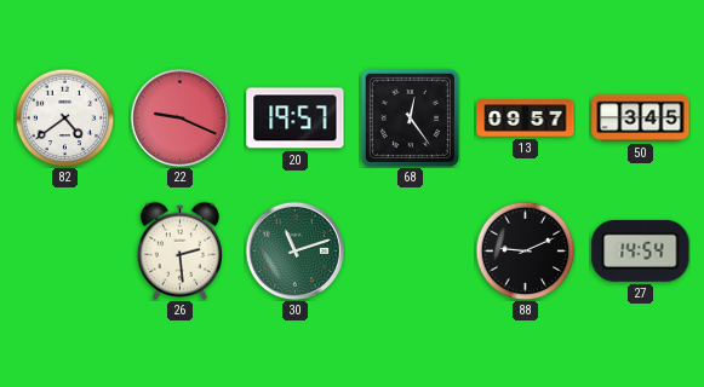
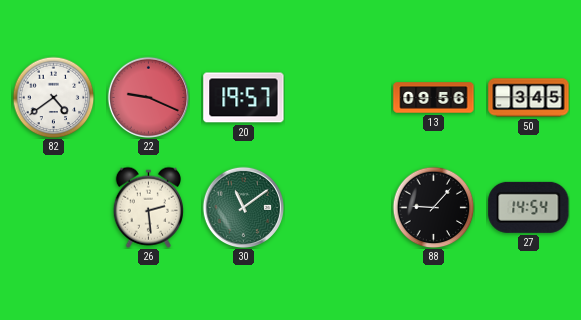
68: 12:24 -> none
13: 09:57 -> 09:56
30: 11:12 -> 11:09
88: 9:11 -> 9:07
